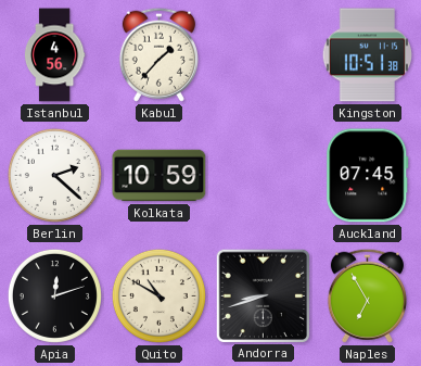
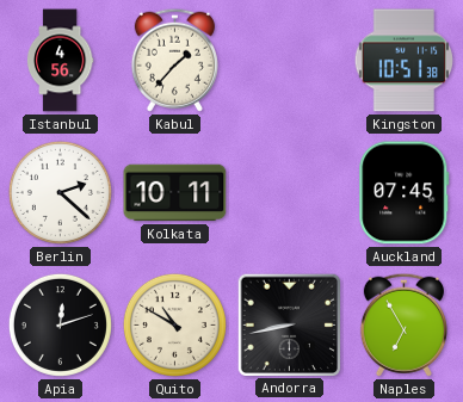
Kolkata: 10:59 -> 10:11
Andorra: 8:42 -> 8:43
